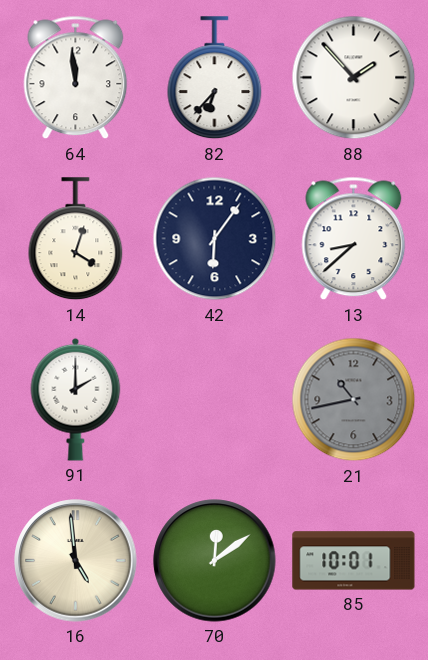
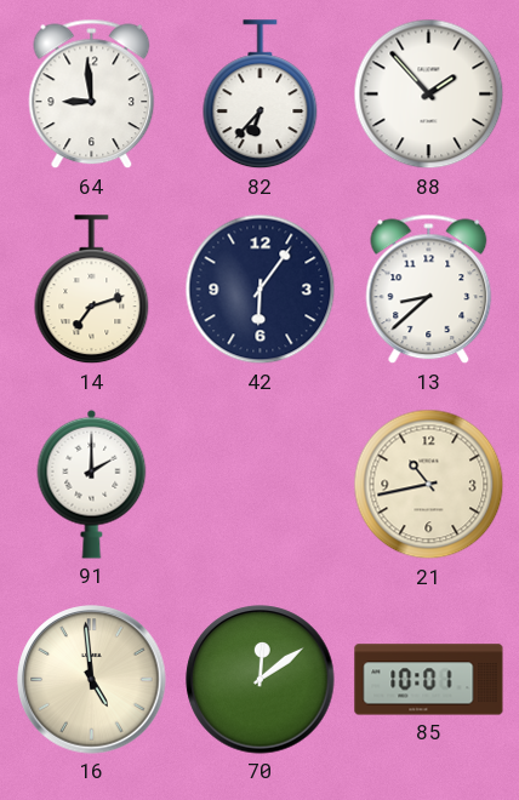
64: 11:59 -> 8:59
14: 4:03 -> 7:12
21 dial: grey -> cream
